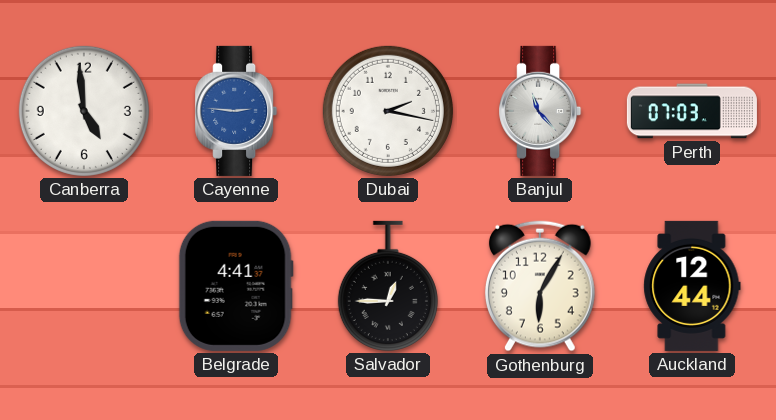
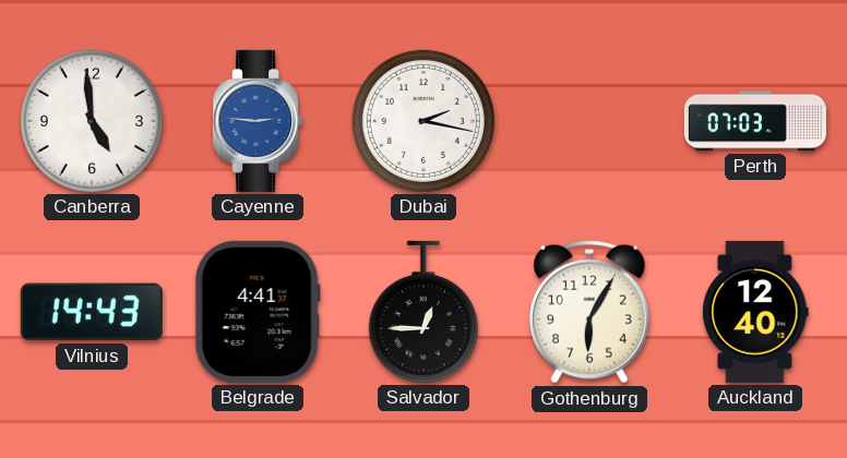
Banjul: 11:23 -> none
Vilnius: none -> 14:43
Auckland: 12:44 -> 12:40
